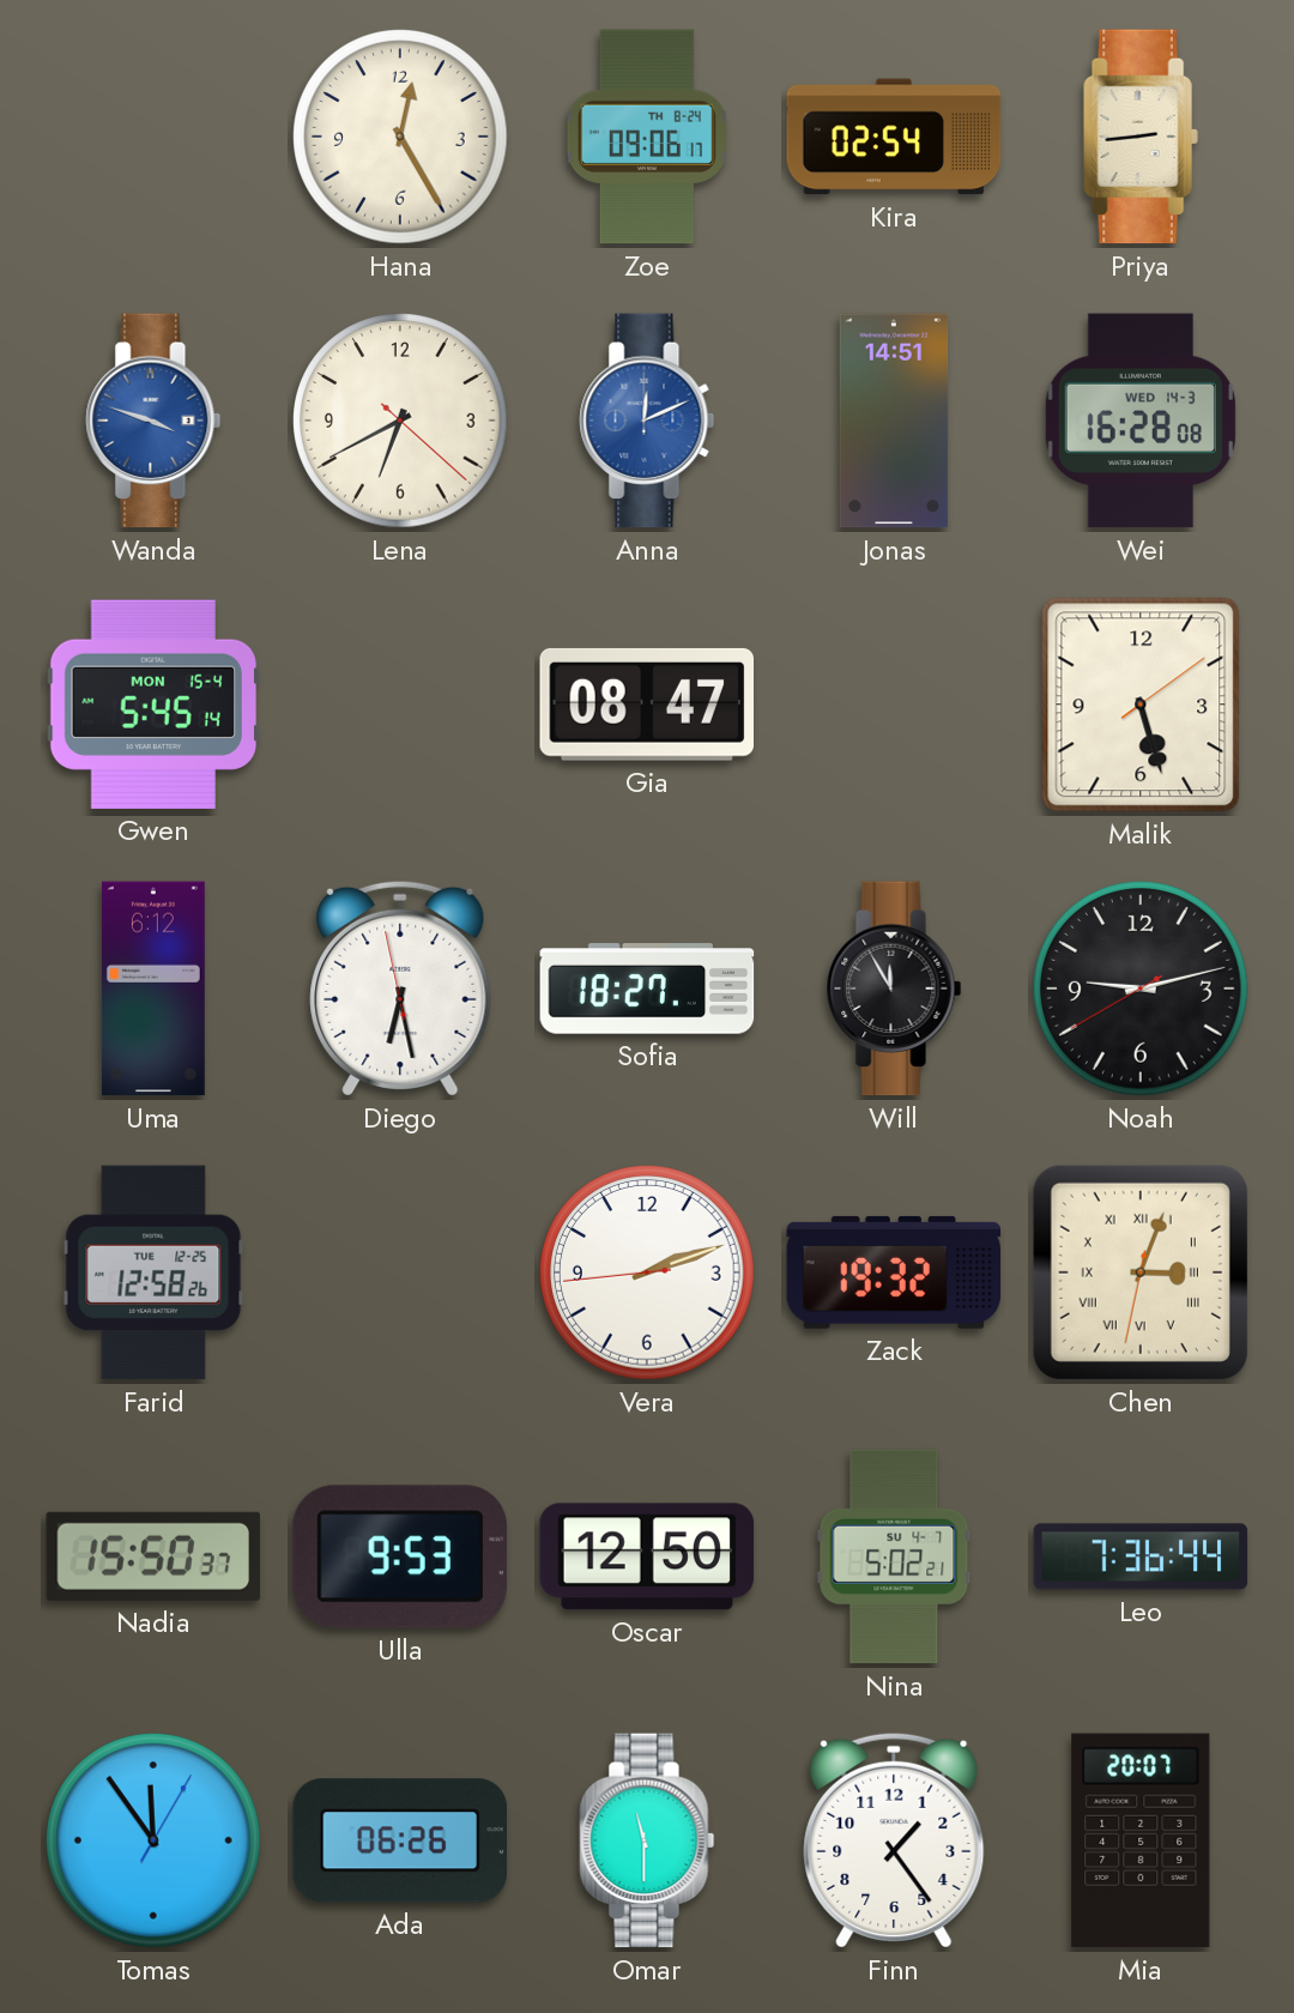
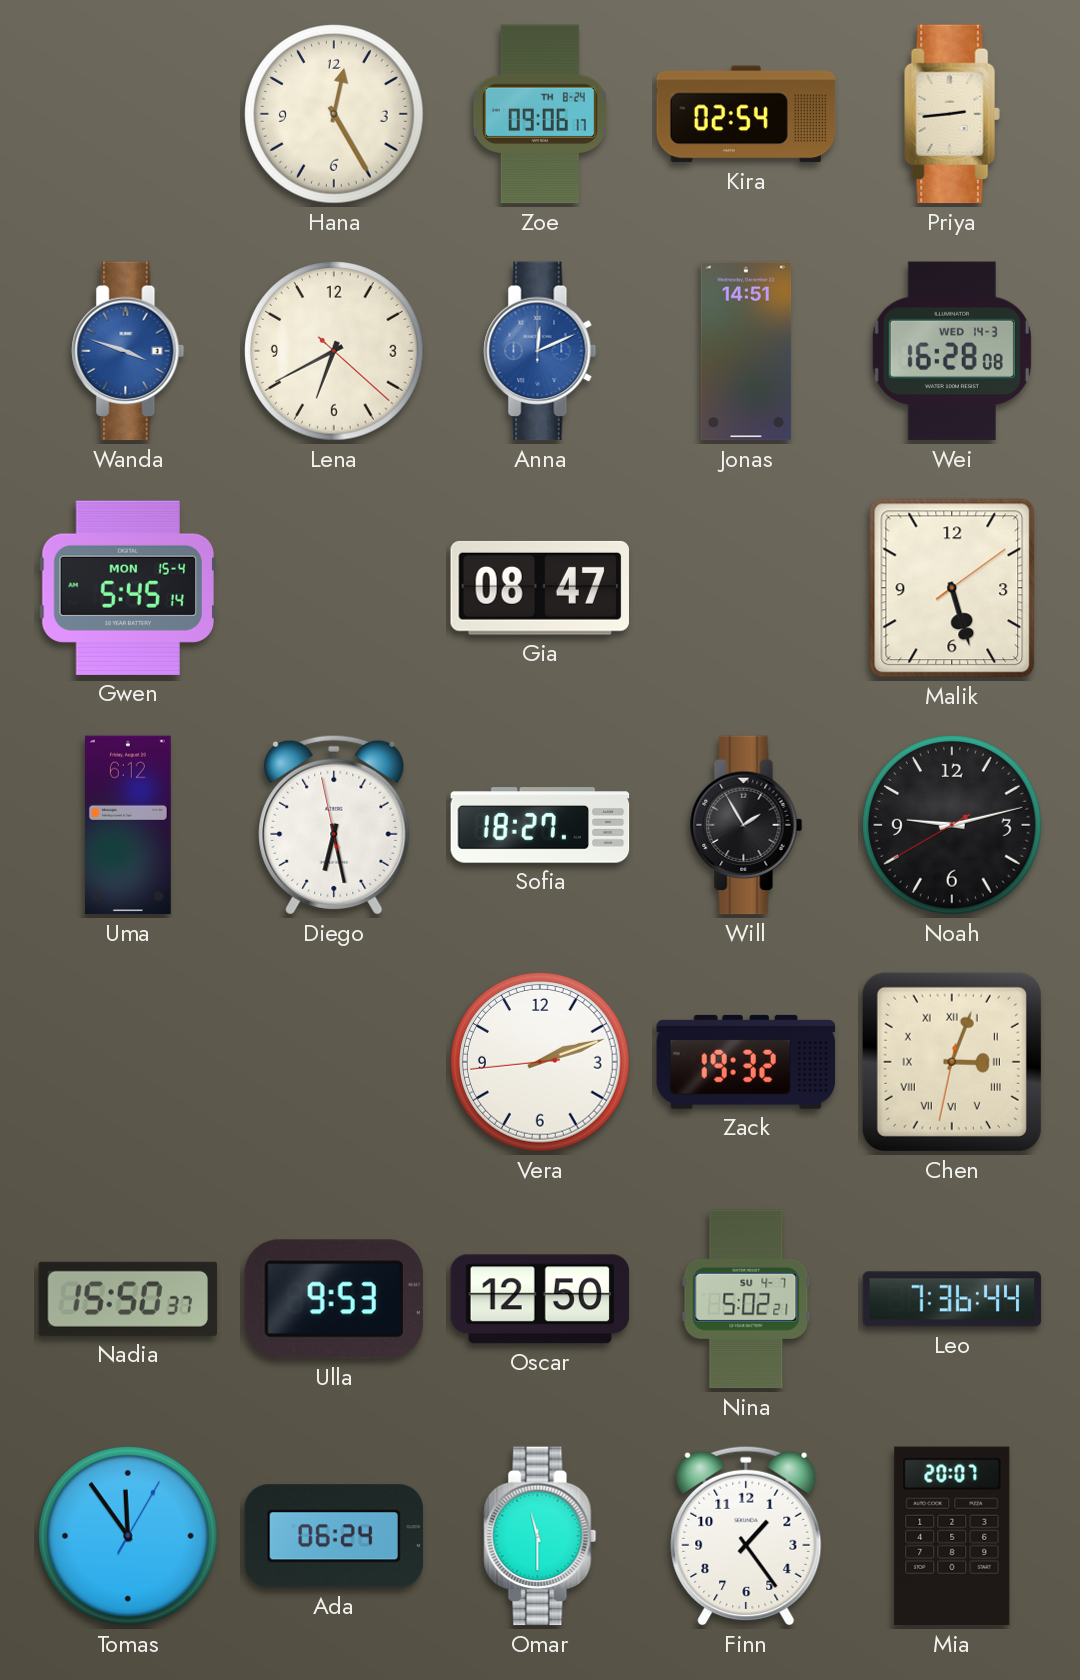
Will: 11:55 -> 1:55
Farid: 12:58 -> none
Ada: 06:26 -> 06:24
